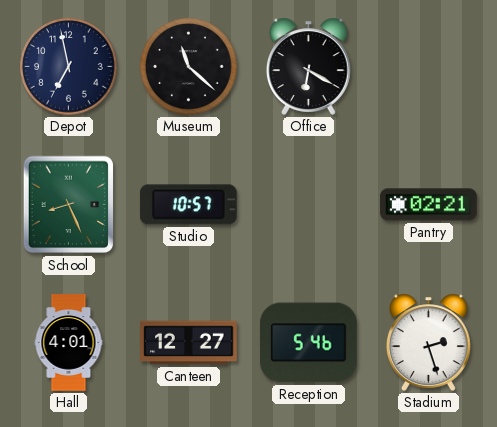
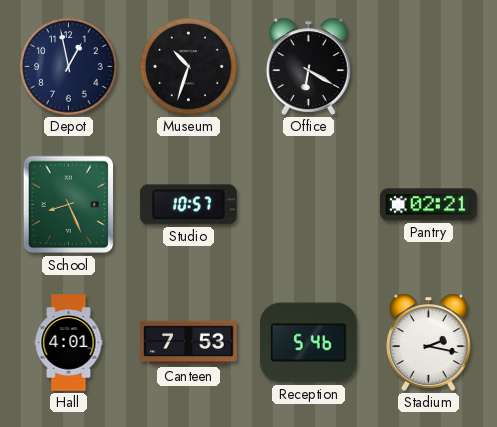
Depot: 6:58 -> 12:58
Museum: 11:22 -> 10:33
Canteen: 12:27 -> 7:53
Stadium: 2:27 -> 2:17
